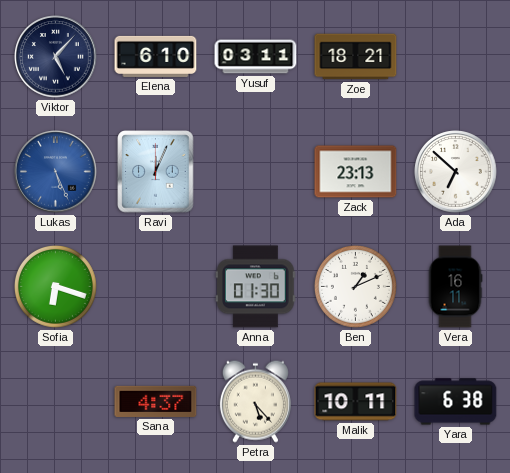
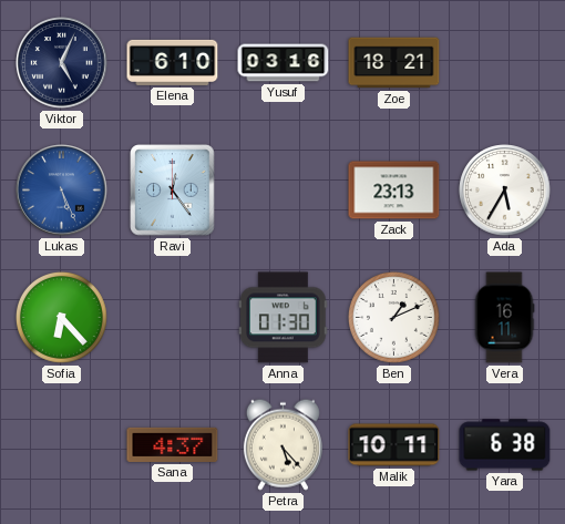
Viktor: 5:07 -> 5:04
Yusuf: 03:11 -> 03:16
Ravi: 12:04 -> 12:24
Ada: 6:52 -> 5:35
Sofia: 6:18 -> 6:23
